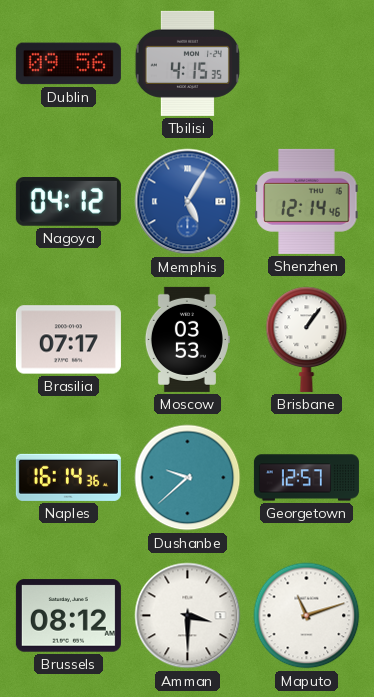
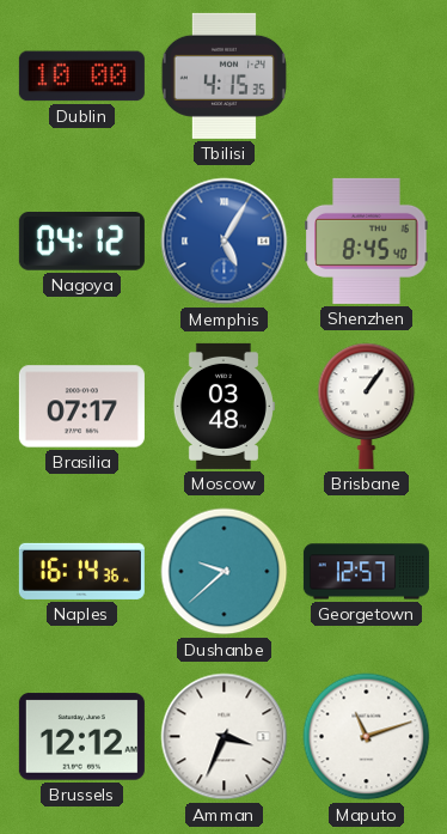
Dublin: 09:56 -> 10:00
Shenzhen: 12:14 -> 8:45
Moscow: 03:53 -> 03:48
Brussels: 08:12 -> 12:12
Amman: 3:30 -> 3:34
